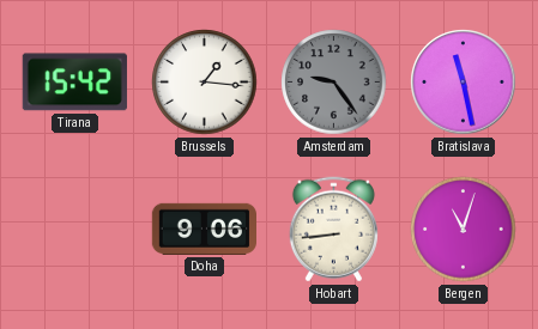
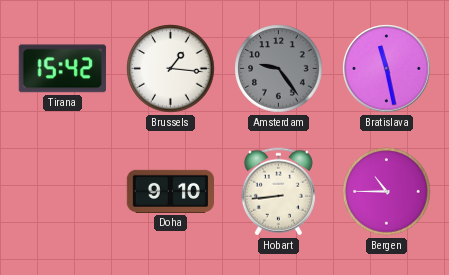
Doha: 9:06 -> 9:10
Bergen: 11:03 -> 10:45
